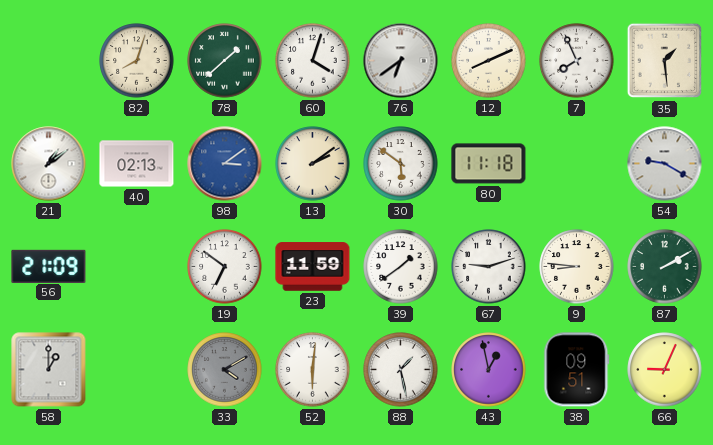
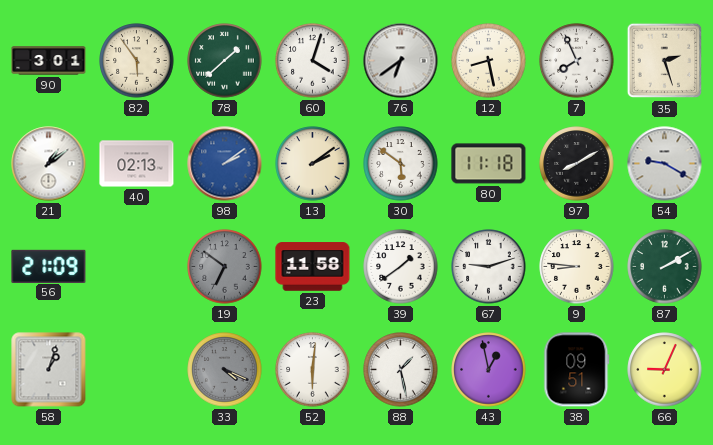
90: none -> 3:01
82: 8:03 -> 5:54
12: 8:11 -> 8:28
35: 1:29 -> 2:27
98: 3:09 -> 2:09
97: none -> 8:10
19 dial: white -> grey
23: 11:59 -> 11:58
58: 1:00 -> 1:03
33: 4:10 -> 4:19
